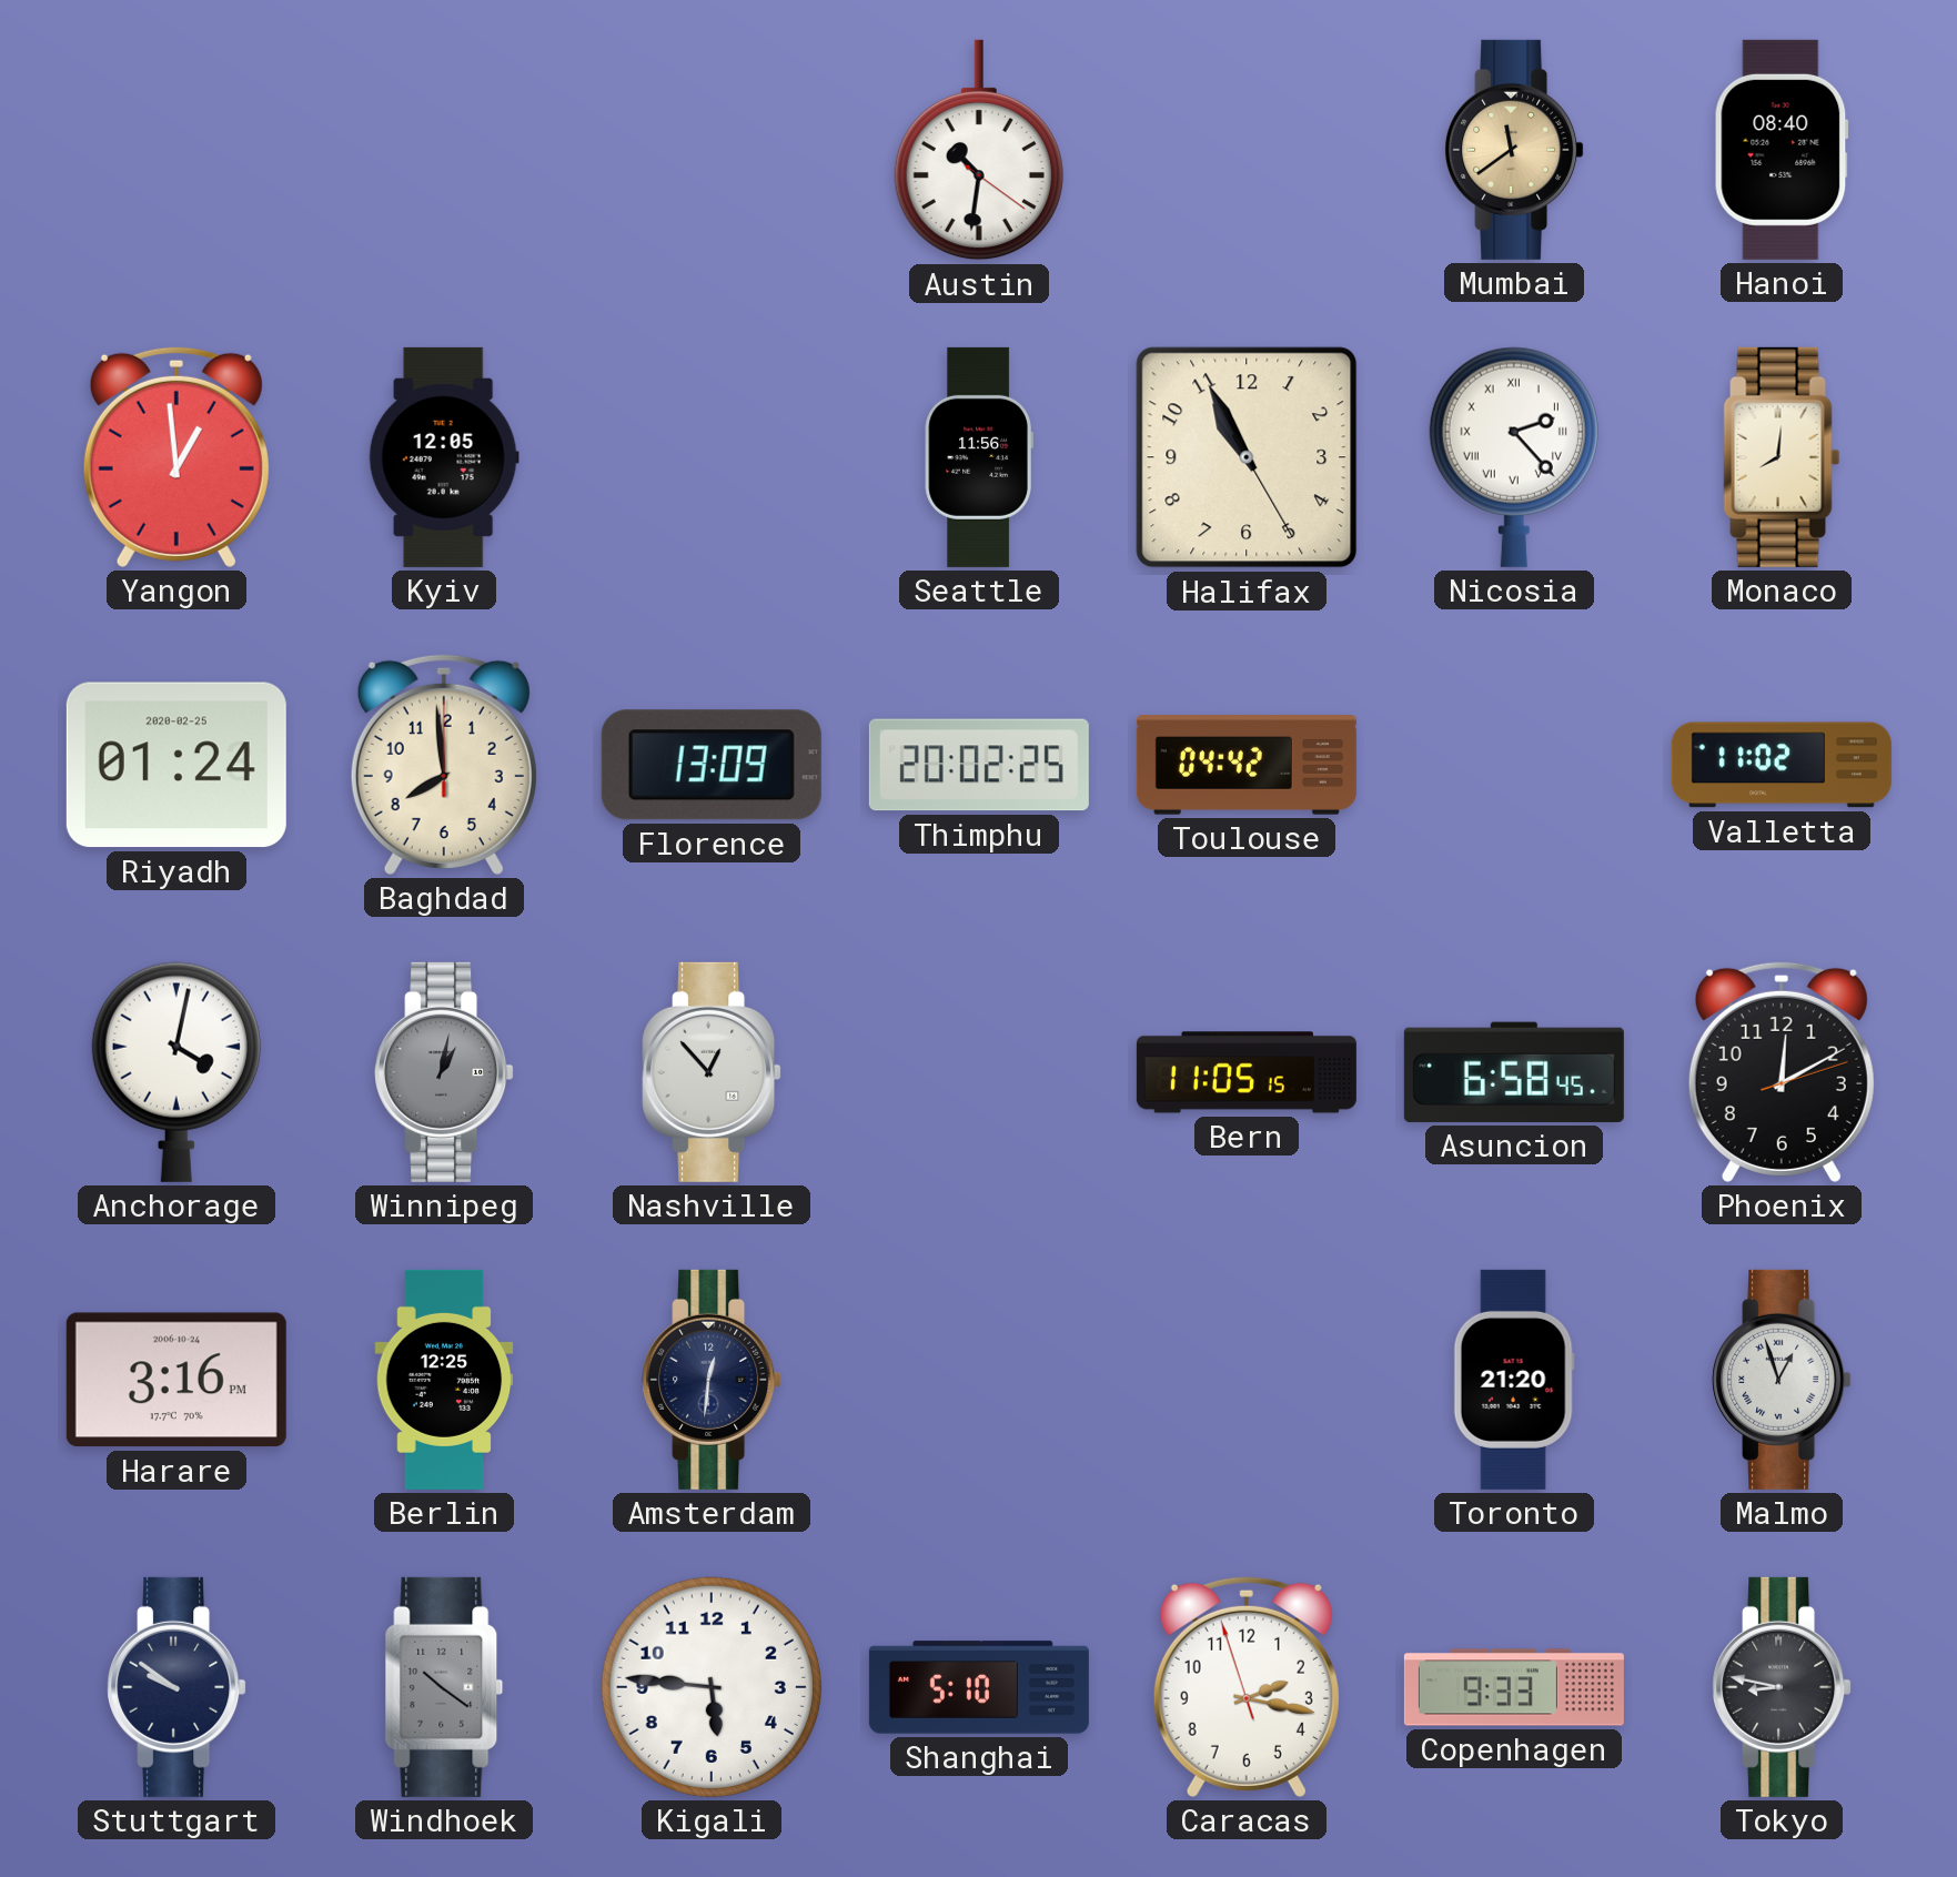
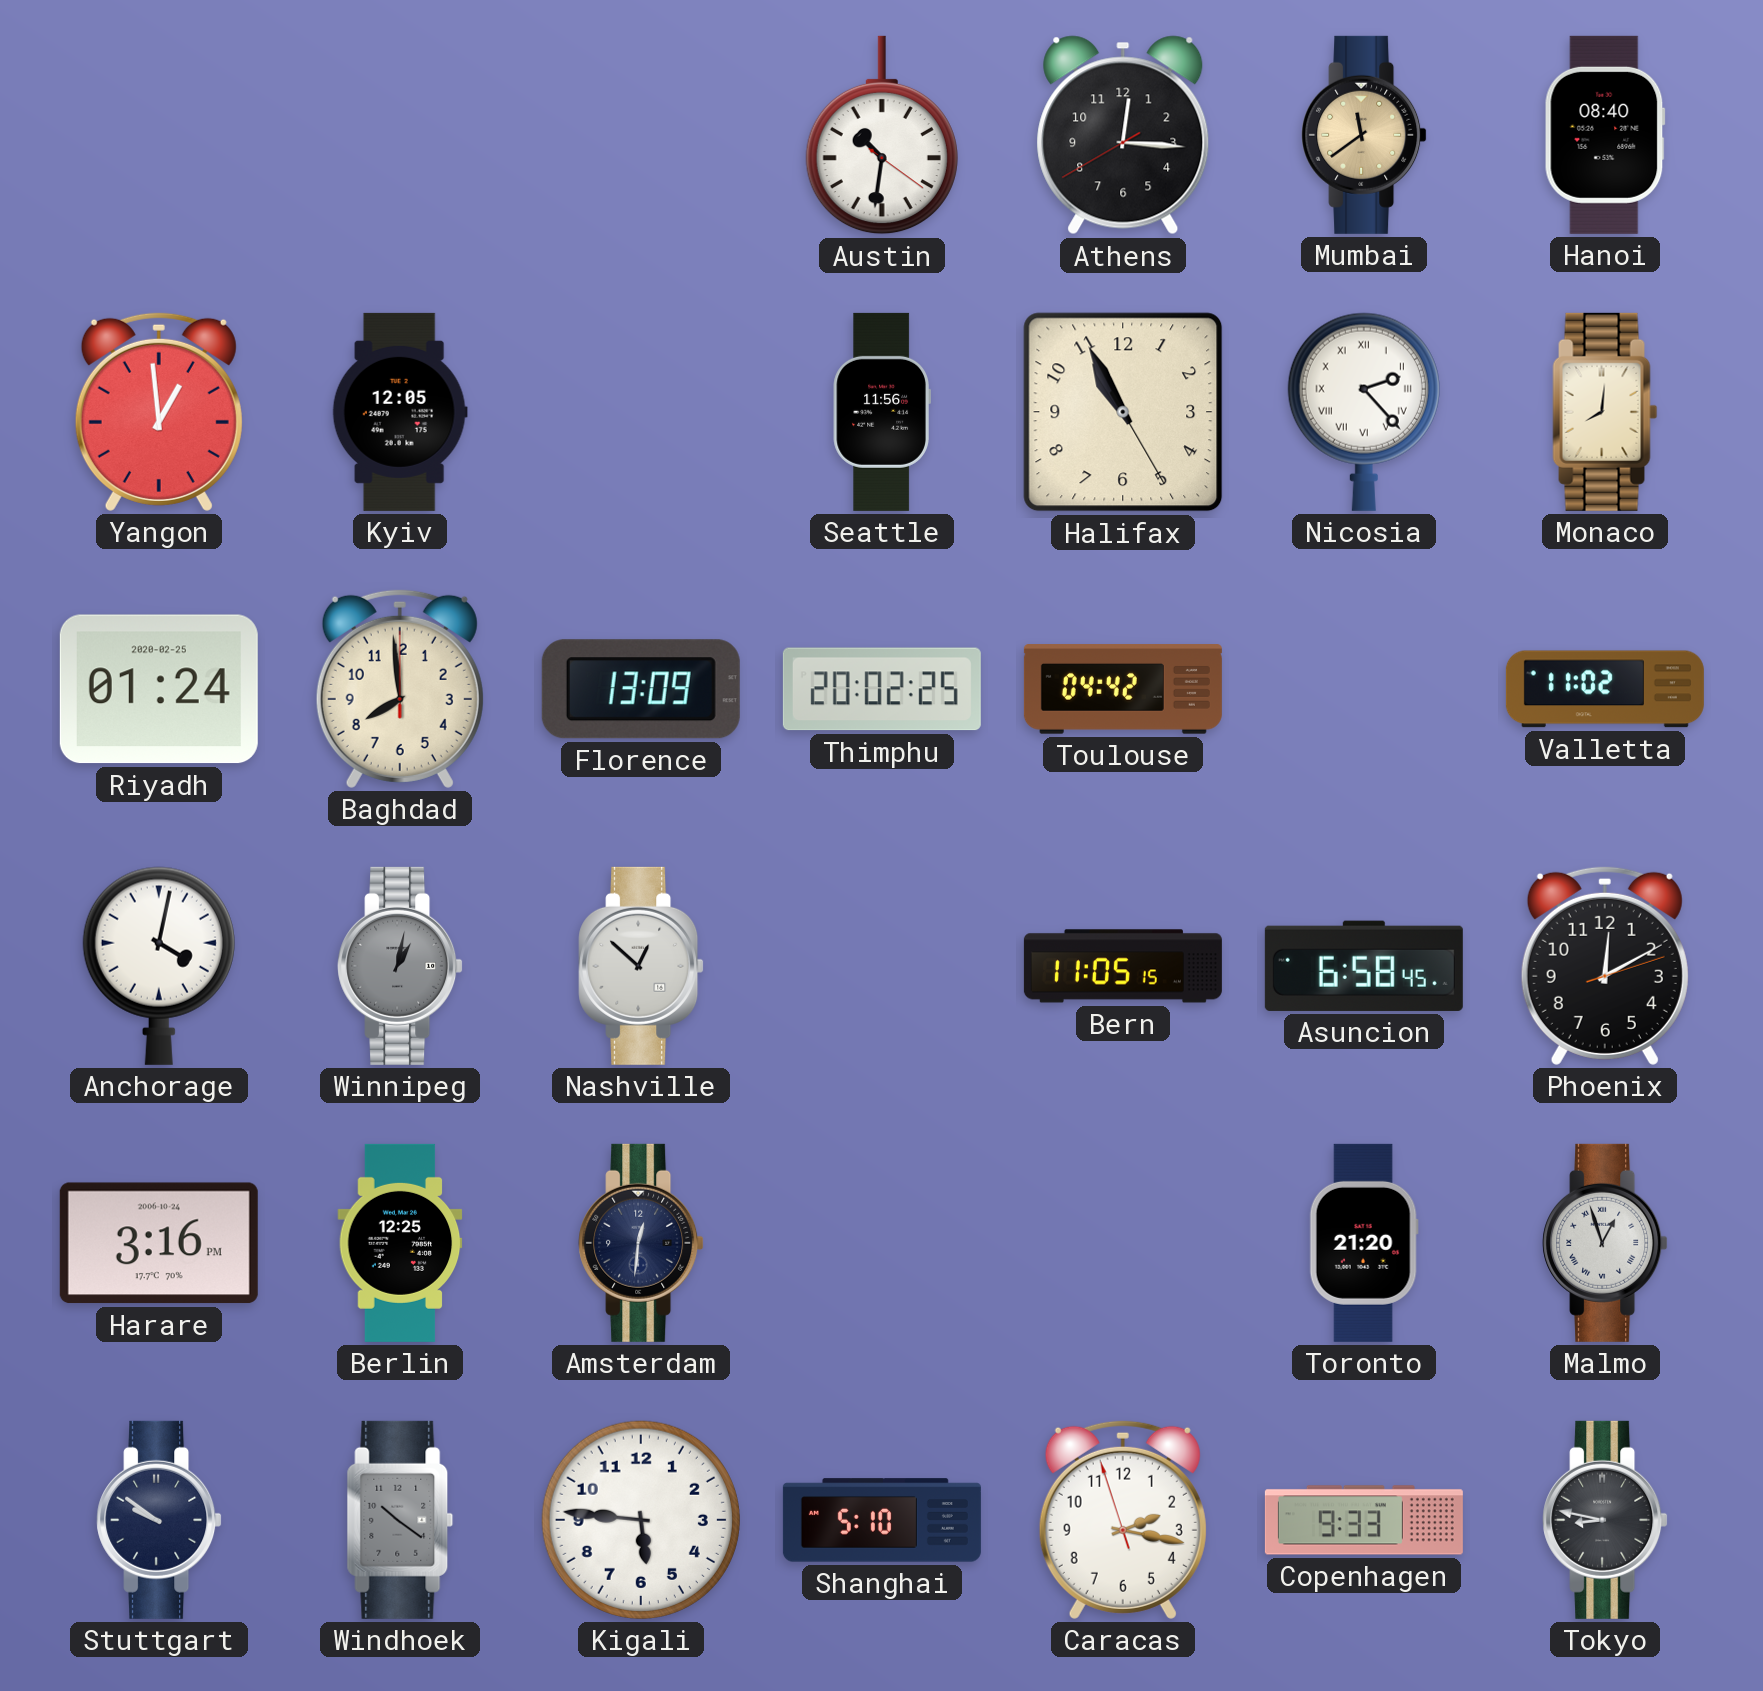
Athens: none -> 12:15
Nashville: 12:53 -> 12:52
